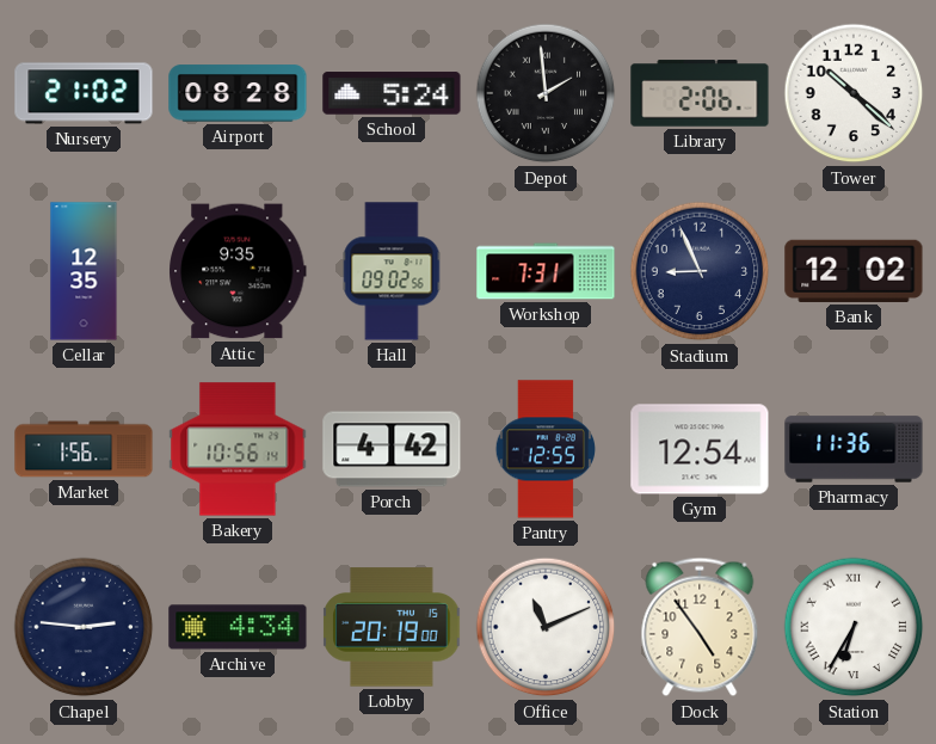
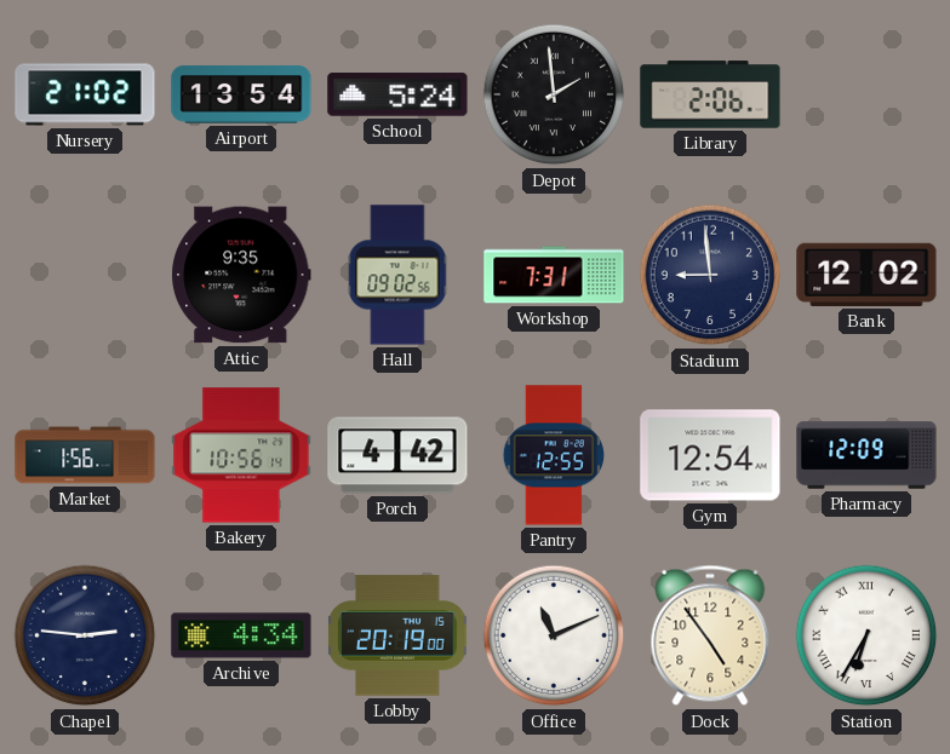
Airport: 08:28 -> 13:54
Tower: 10:22 -> none
Cellar: 12:35 -> none
Stadium: 8:56 -> 8:59
Pharmacy: 11:36 -> 12:09
